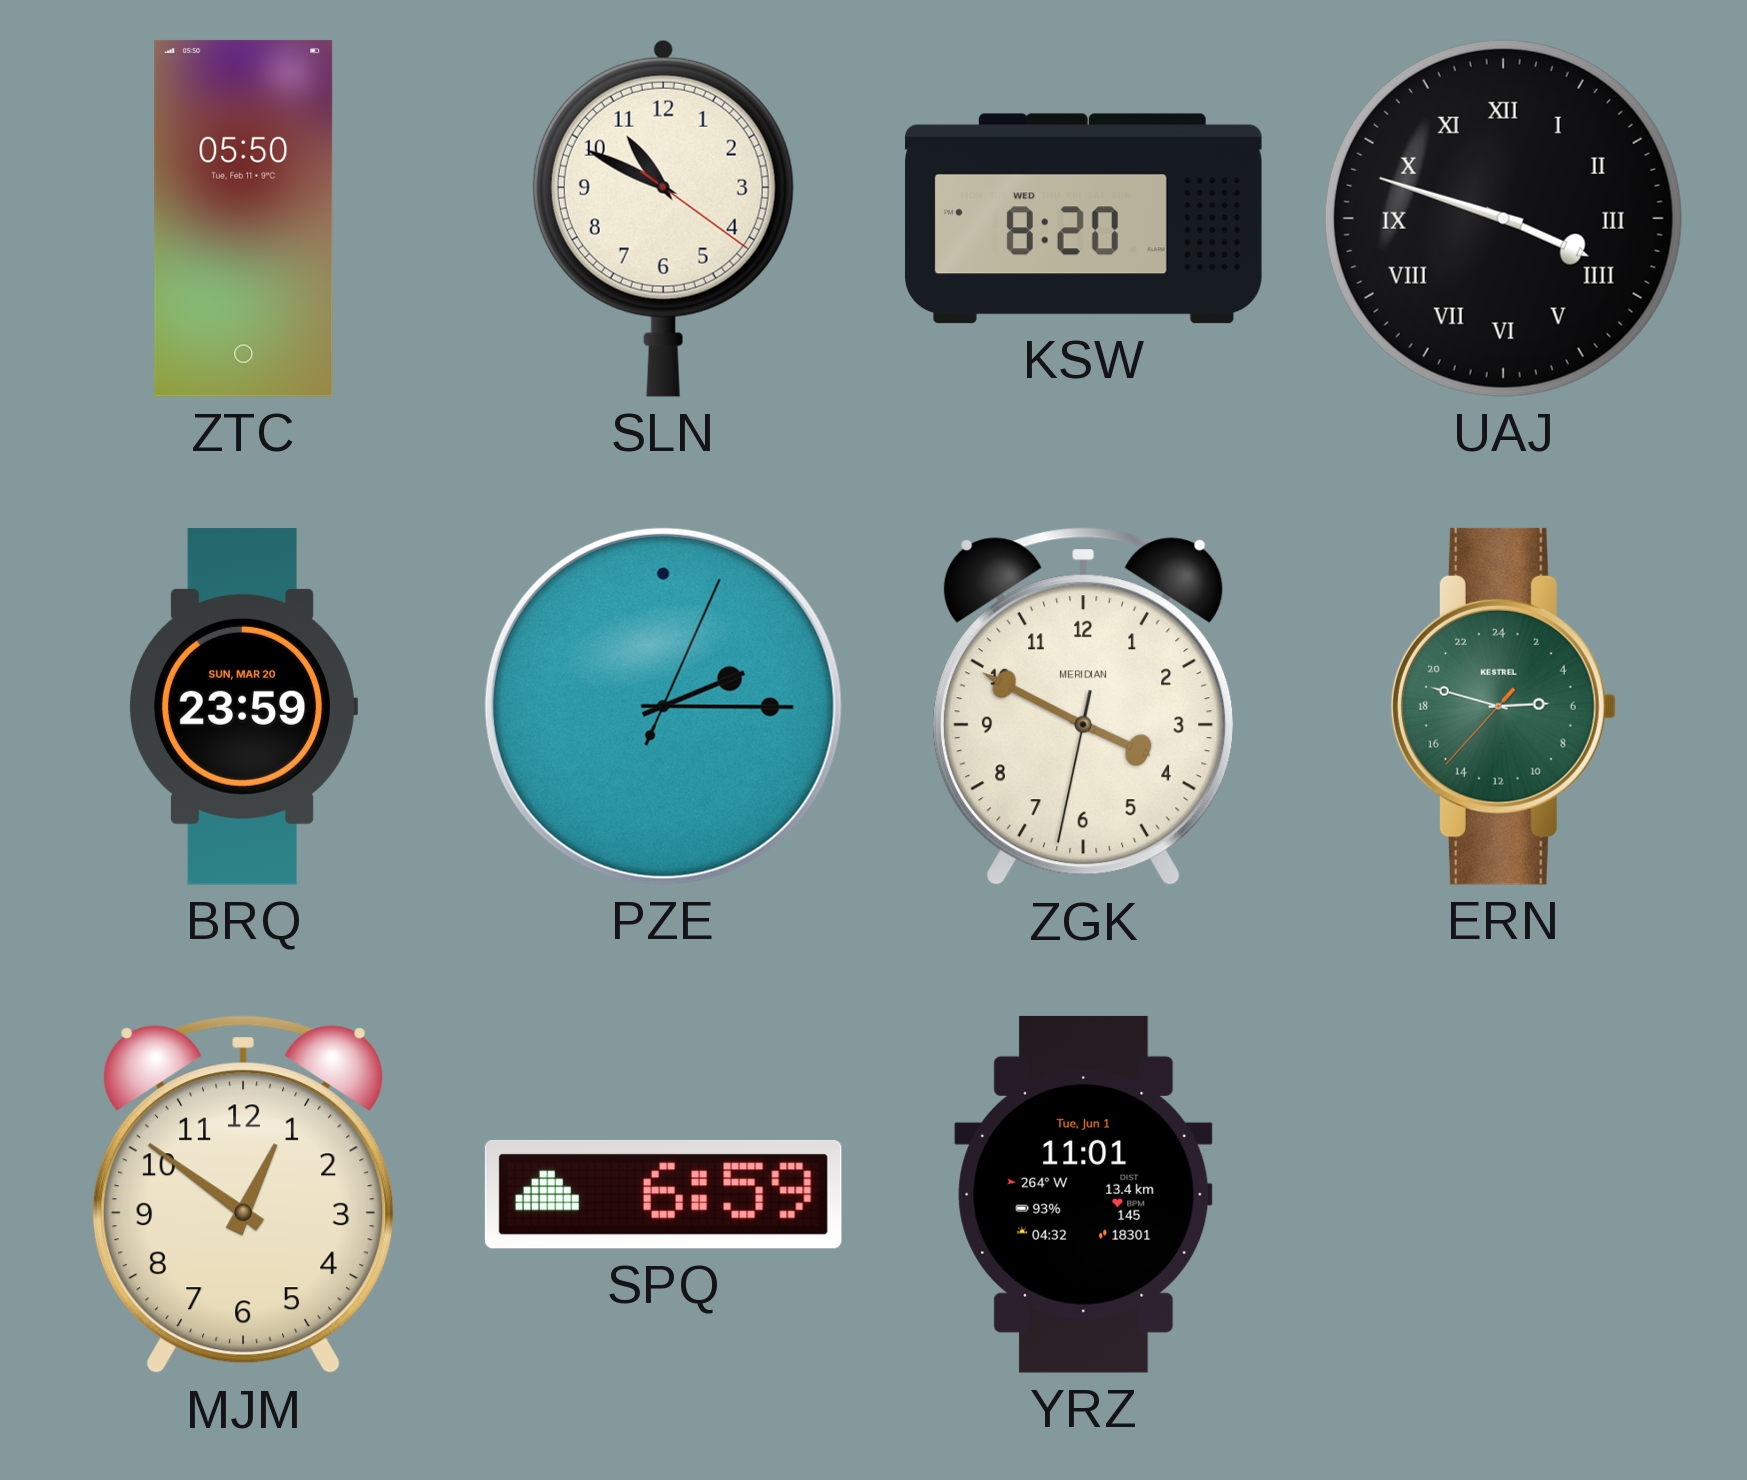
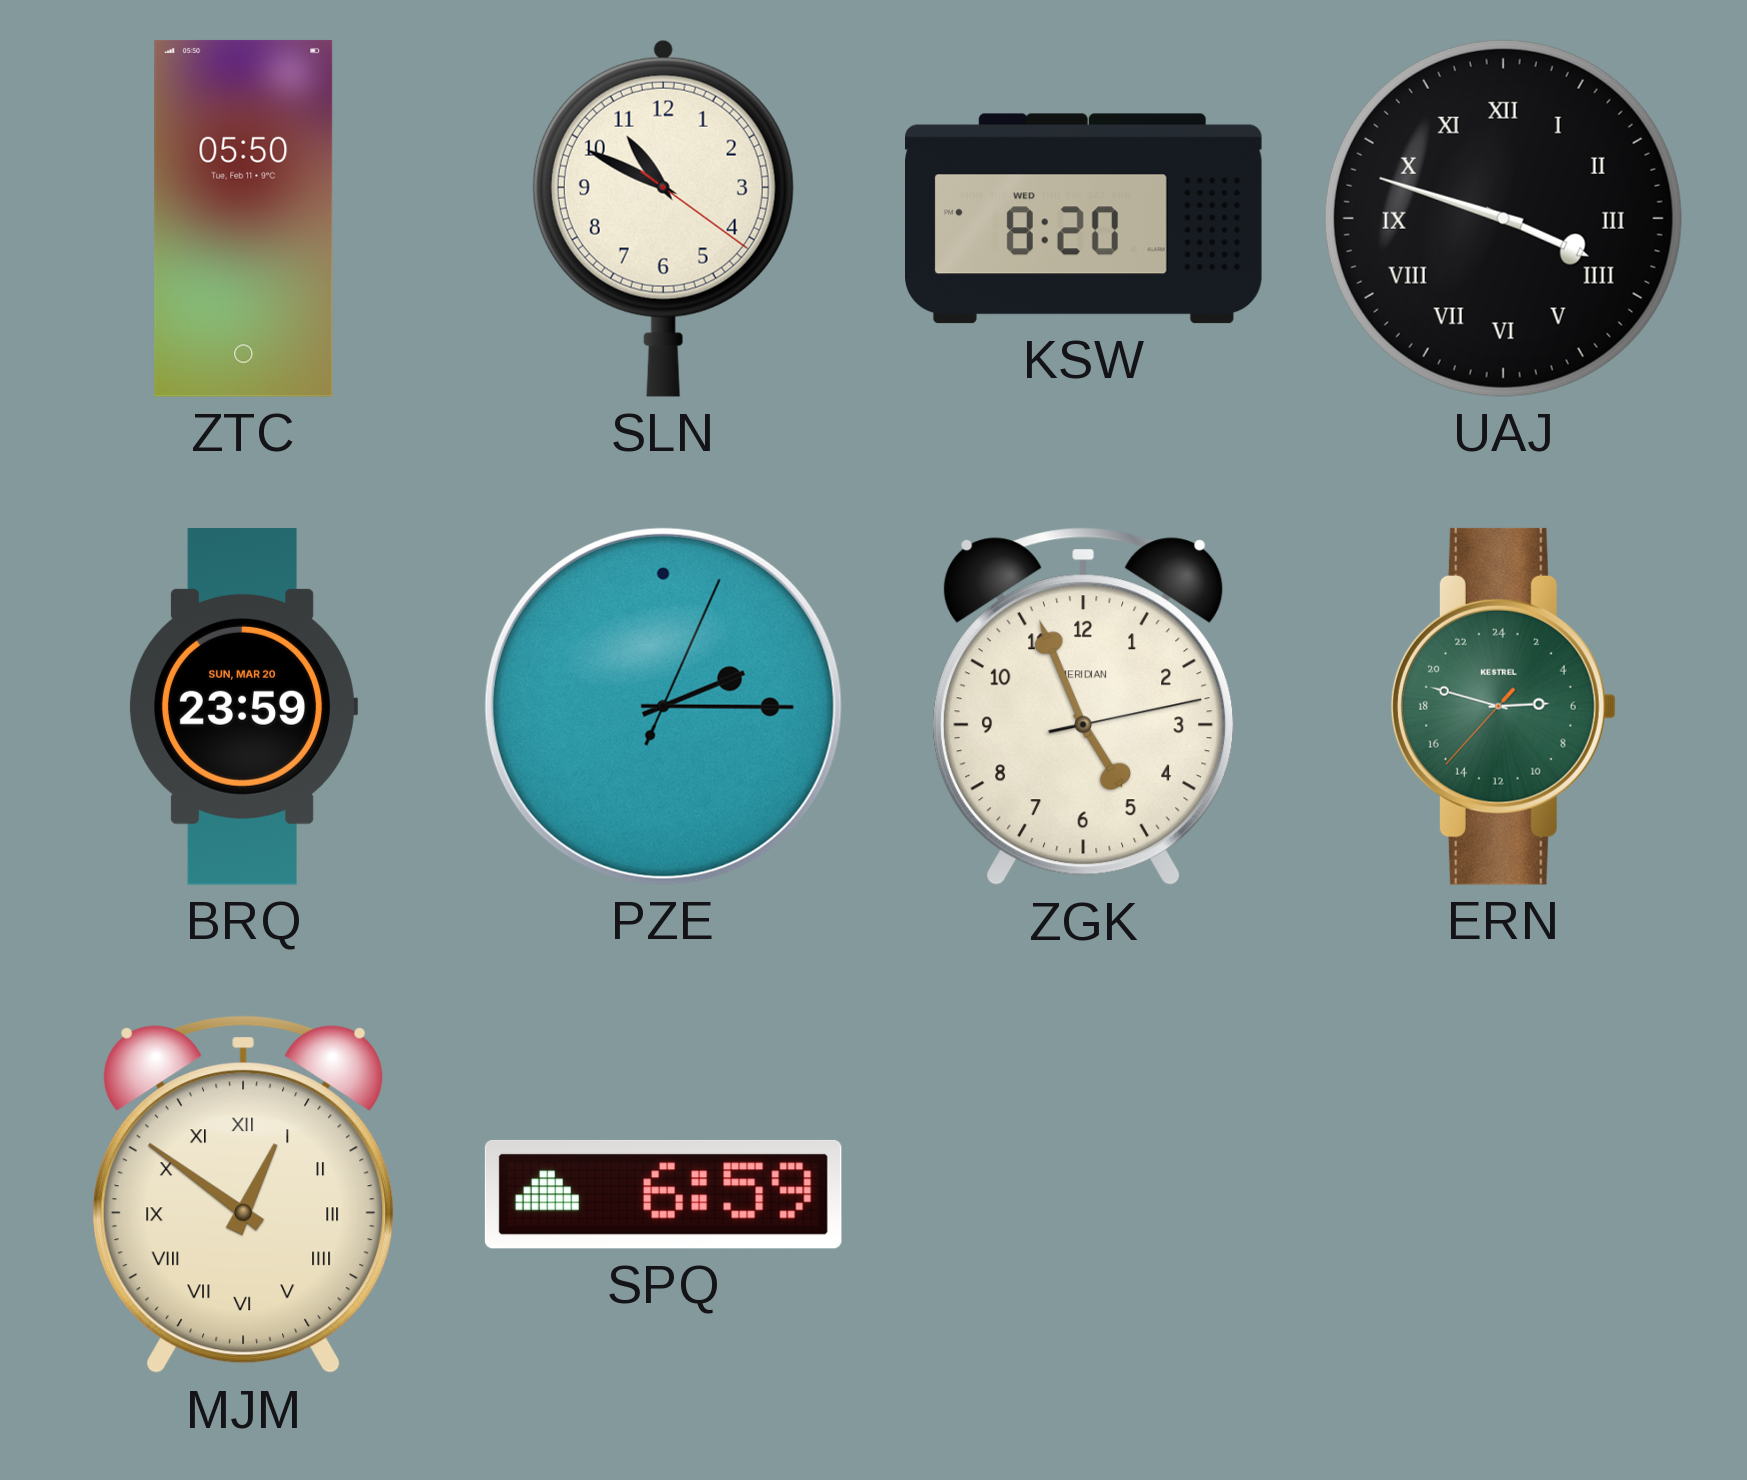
ZGK: 3:49 -> 4:56
MJM numerals: Arabic -> Roman
YRZ: 11:01 -> none
